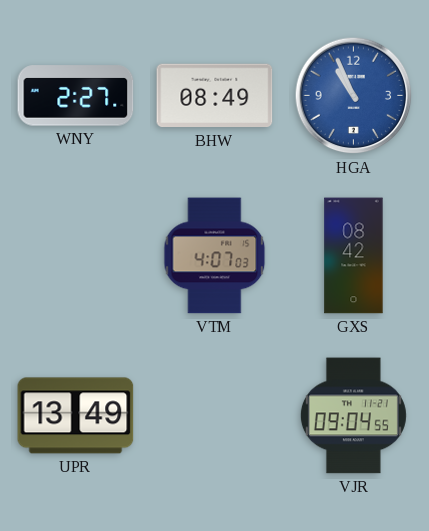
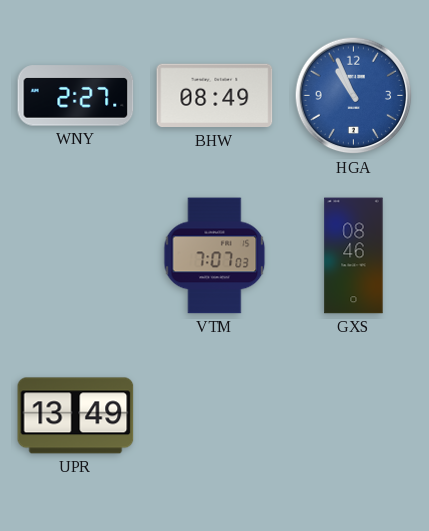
VTM: 4:07 -> 7:07
GXS: 08:42 -> 08:46
VJR: 09:04 -> none
